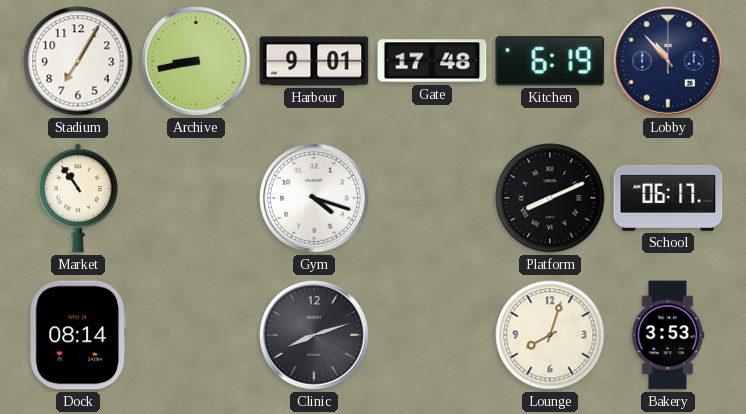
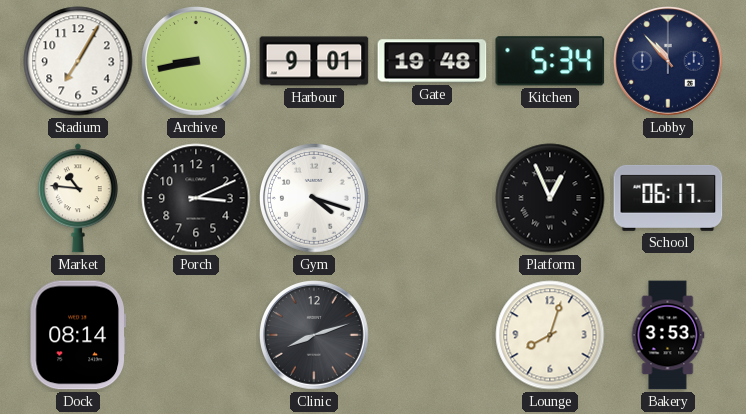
Gate: 17:48 -> 19:48
Kitchen: 6:19 -> 5:34
Market: 10:54 -> 10:46
Porch: none -> 3:11
Platform: 8:11 -> 12:56
